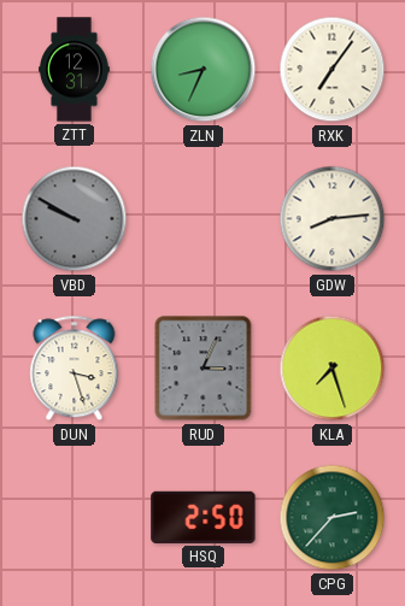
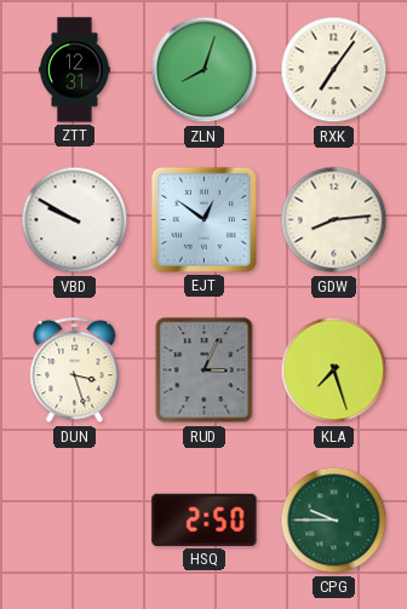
ZLN: 8:34 -> 8:03
VBD dial: grey -> white
EJT: none -> 12:51
CPG: 2:37 -> 9:45
